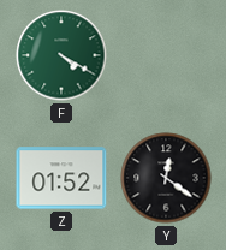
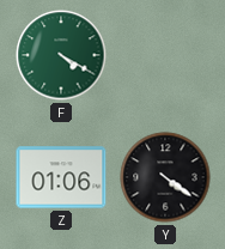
Z: 01:52 -> 01:06
Y: 12:21 -> 4:21
